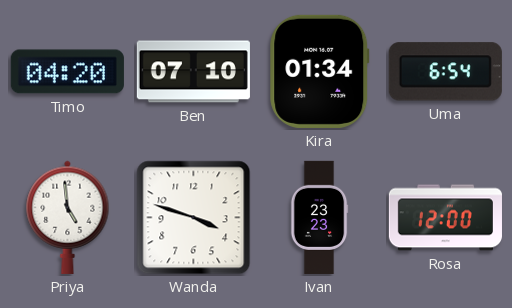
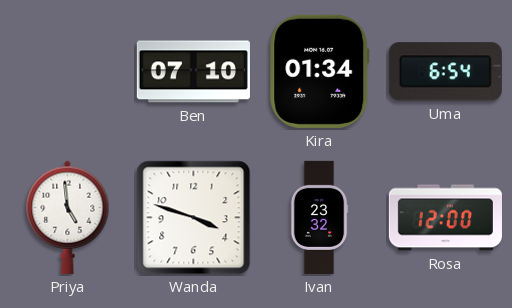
Timo: 04:20 -> none
Ivan: 23:23 -> 23:32
